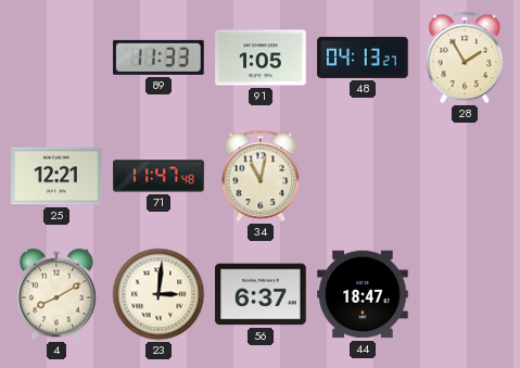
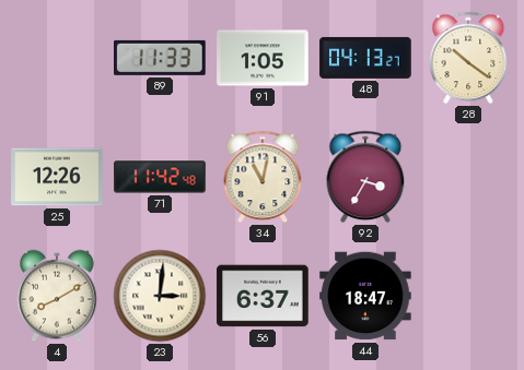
28: 1:55 -> 10:21
25: 12:21 -> 12:26
71: 11:47 -> 11:42
92: none -> 3:35
